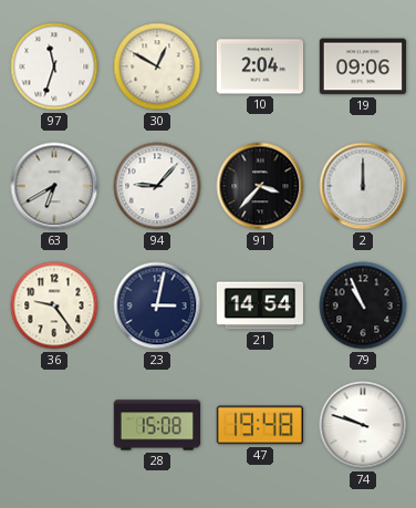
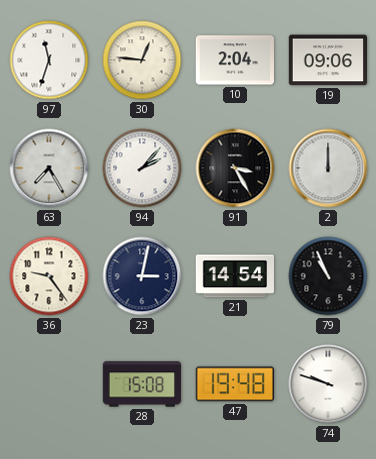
30: 12:50 -> 12:46
63: 6:40 -> 7:25
94: 9:07 -> 2:07
91: 3:37 -> 3:25
